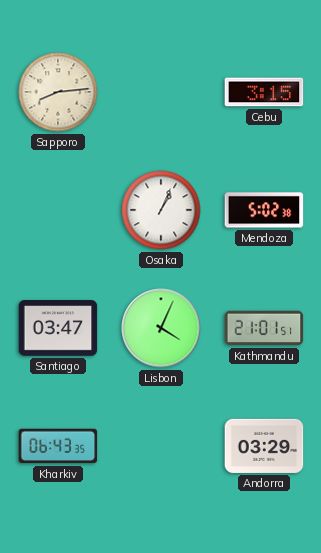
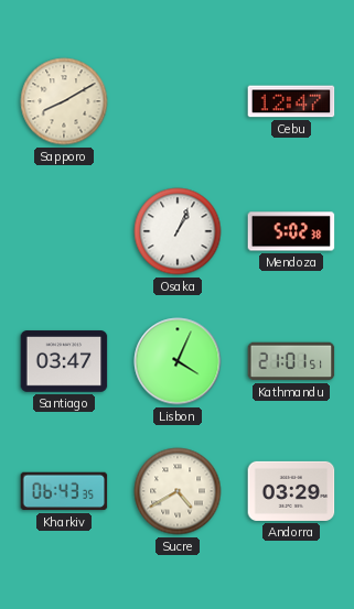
Sapporo: 8:14 -> 8:10
Cebu: 3:15 -> 12:47
Sucre: none -> 4:40
